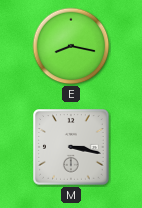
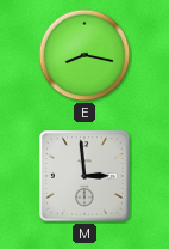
M: 3:17 -> 2:59
